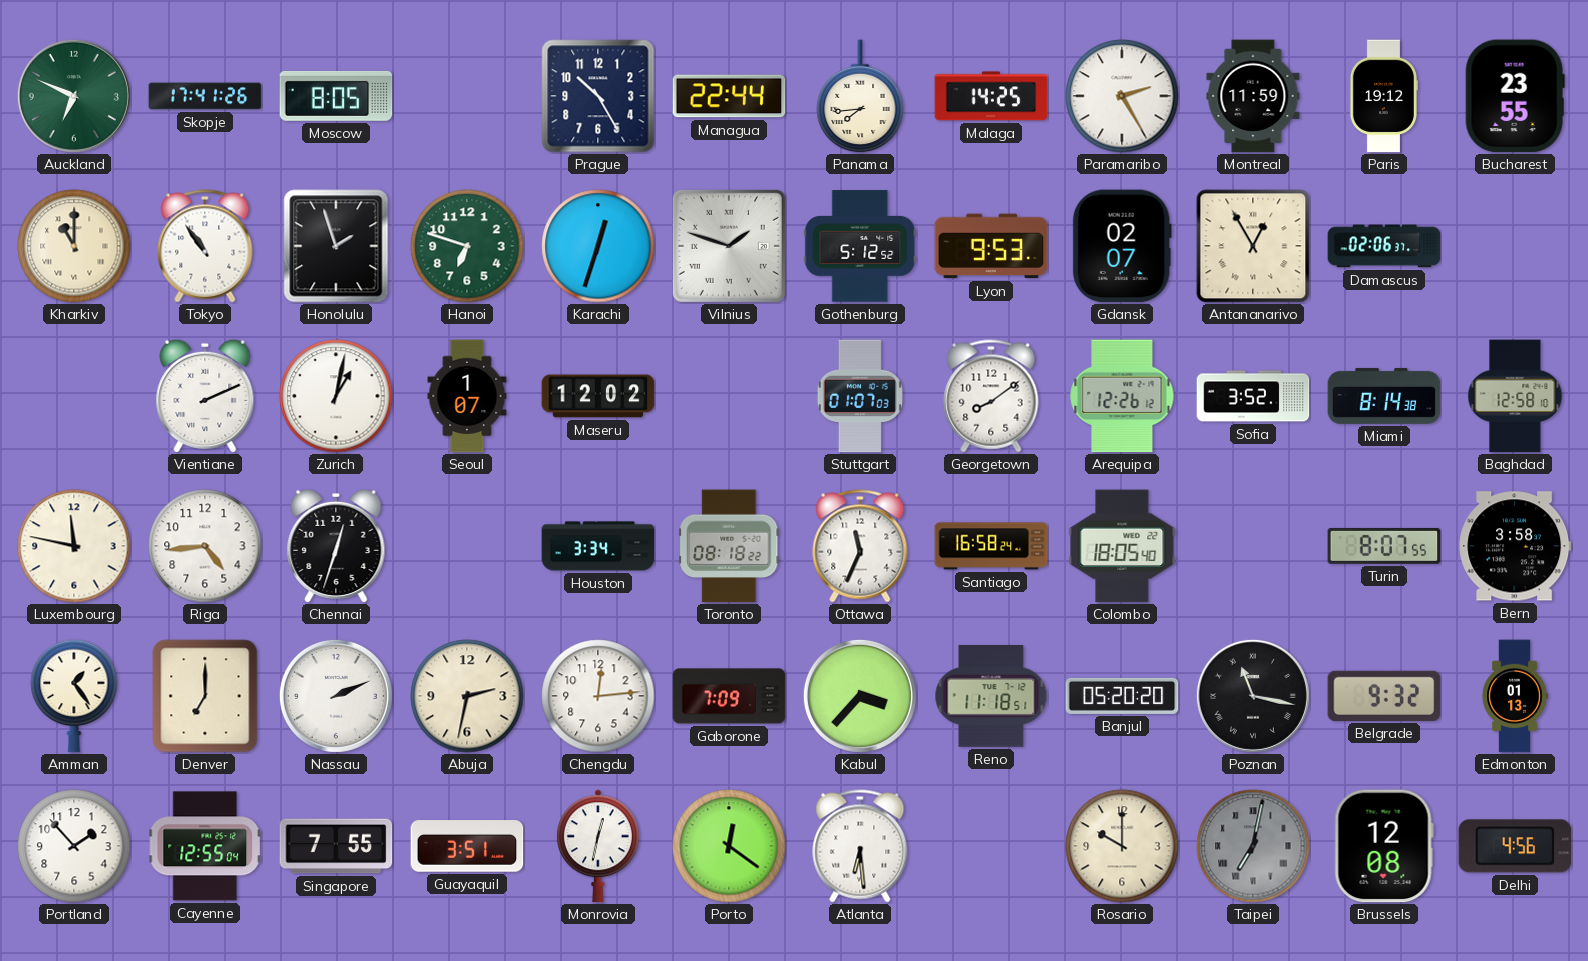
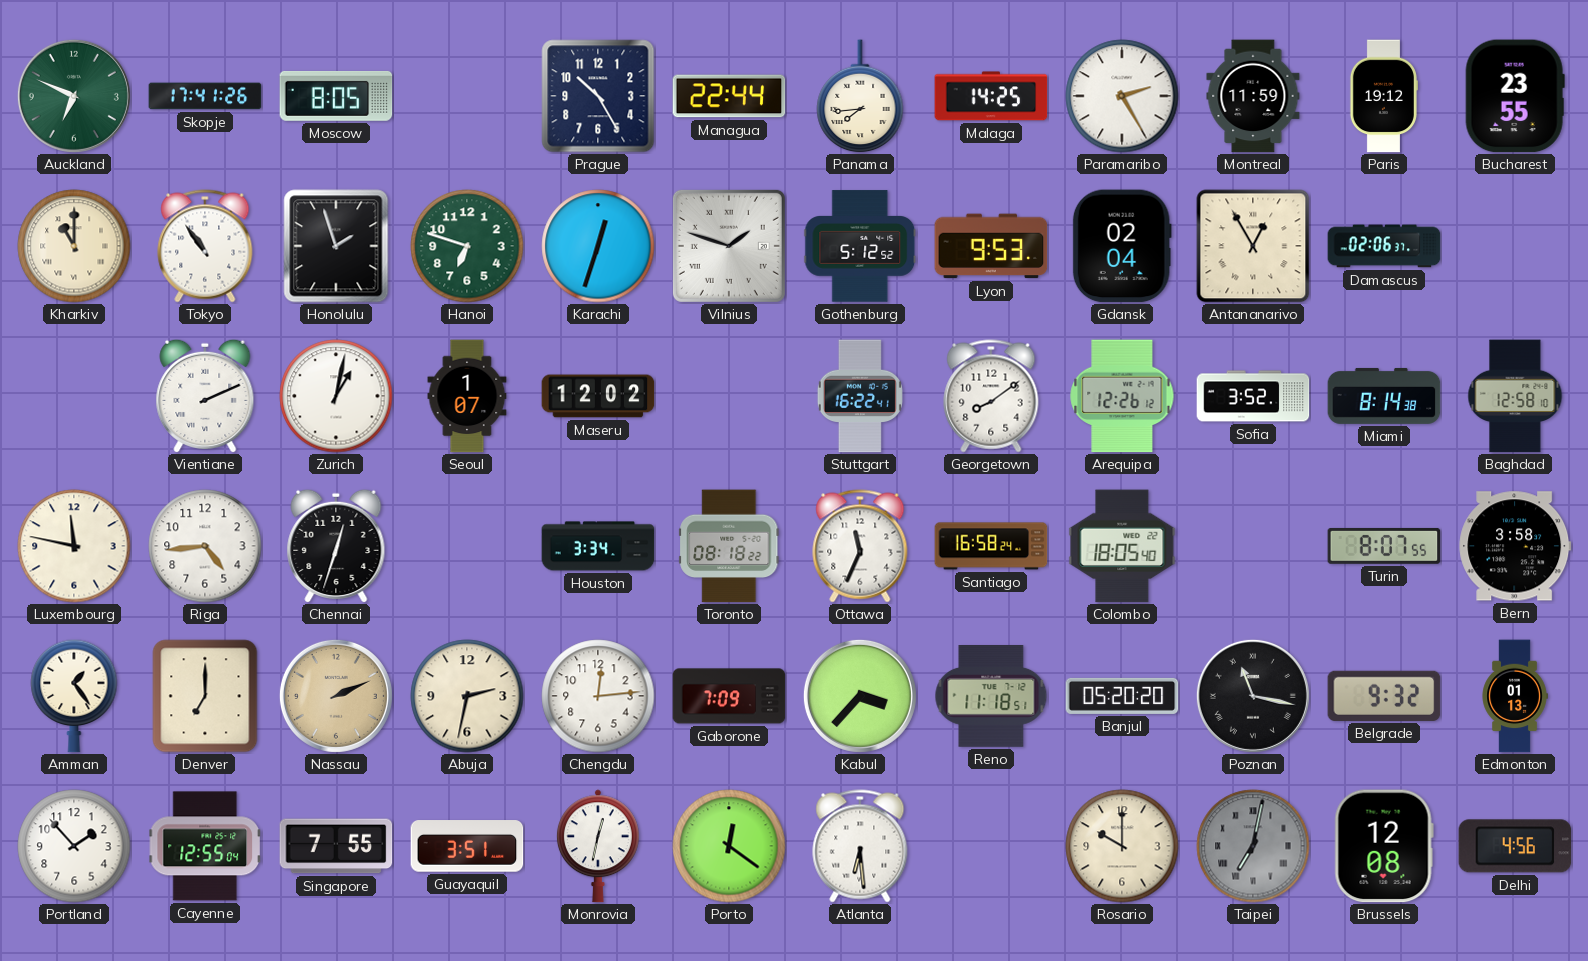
Gdansk: 02:07 -> 02:04
Stuttgart: 01:07 -> 16:22
Nassau dial: white -> champagne
